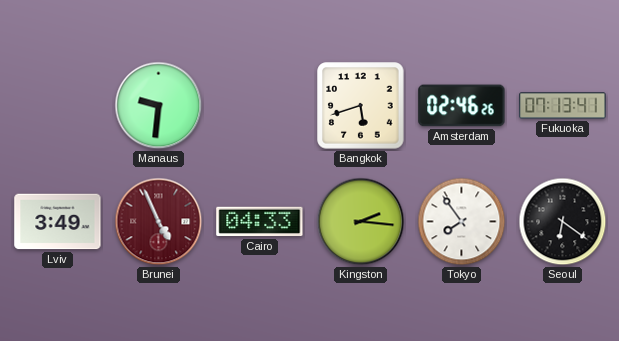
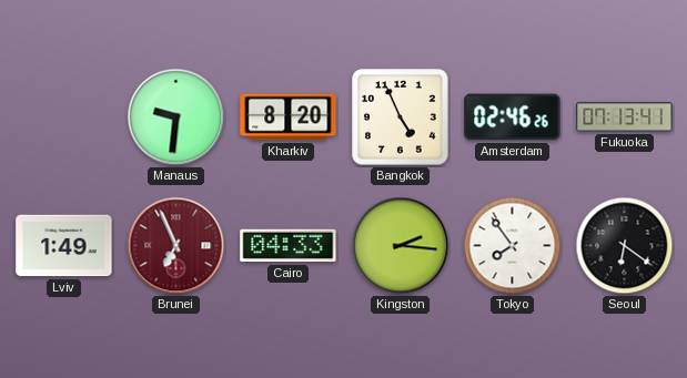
Kharkiv: none -> 8:20
Bangkok: 5:42 -> 4:56
Lviv: 3:49 -> 1:49
Brunei: 4:56 -> 6:56
